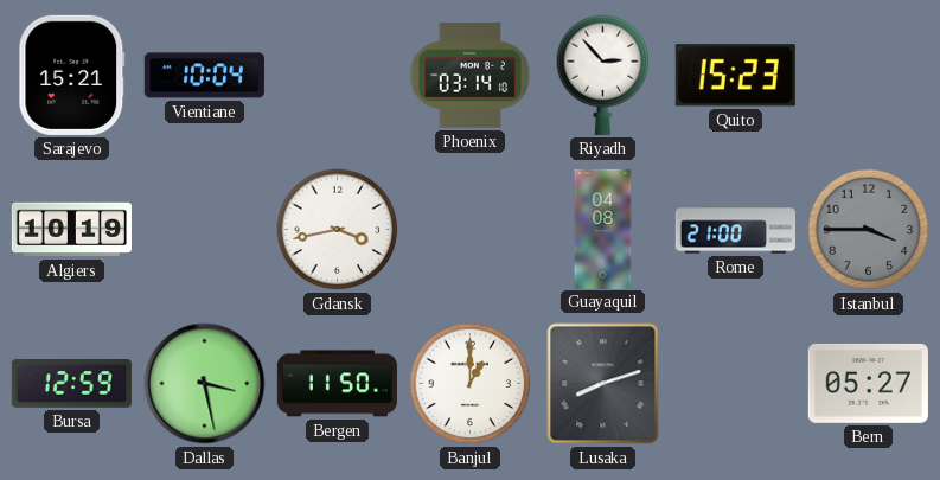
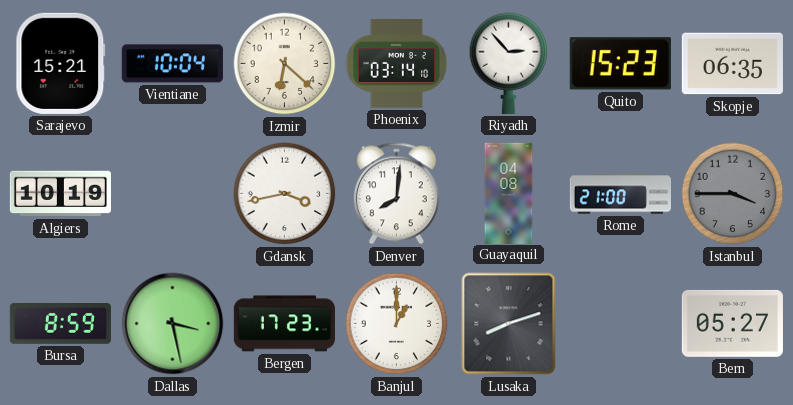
Izmir: none -> 6:22
Skopje: none -> 06:35
Denver: none -> 8:01
Bursa: 12:59 -> 8:59
Bergen: 11:50 -> 17:23
